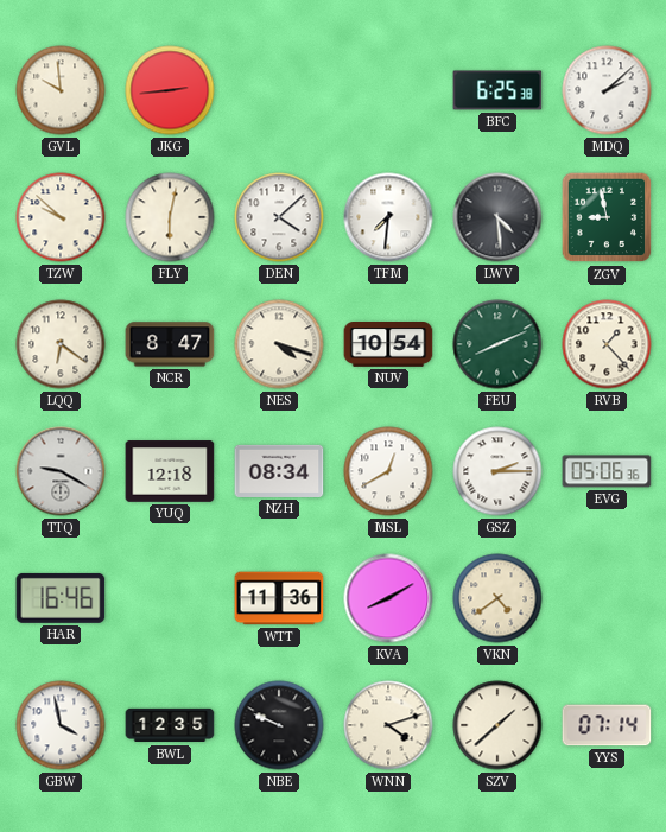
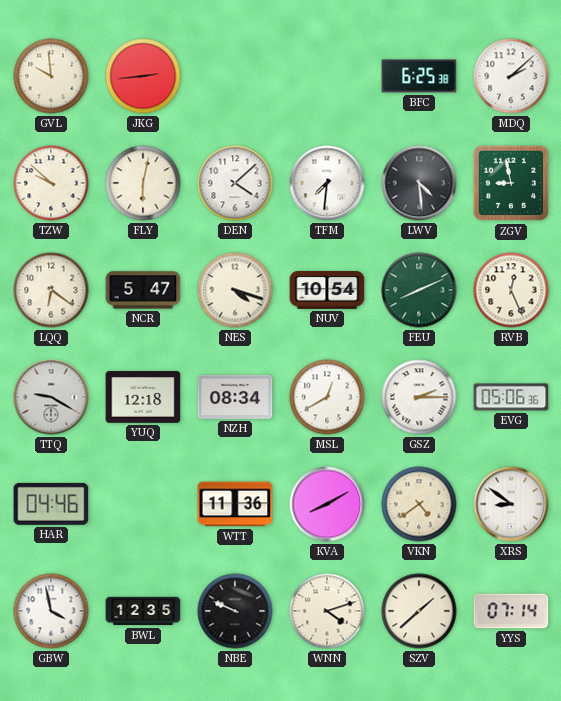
NCR: 8:47 -> 5:47
RVB: 1:23 -> 12:26
HAR: 16:46 -> 04:46
XRS: none -> 8:51
